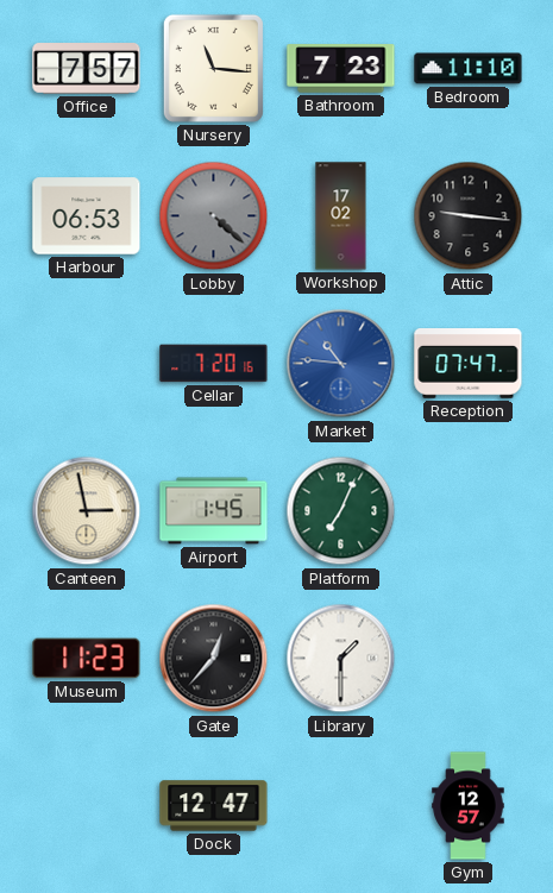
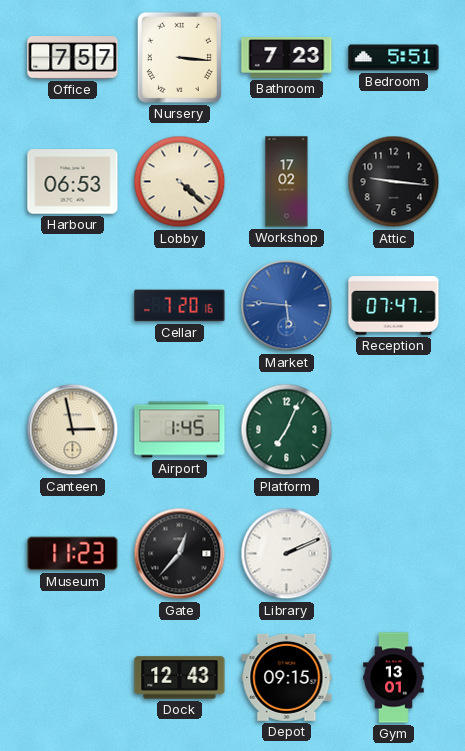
Nursery: 11:16 -> 3:16
Bedroom: 11:10 -> 5:51
Lobby dial: grey -> cream
Market: 10:46 -> 5:46
Library: 1:30 -> 2:11
Dock: 12:47 -> 12:43
Depot: none -> 09:15
Gym: 12:57 -> 13:01
